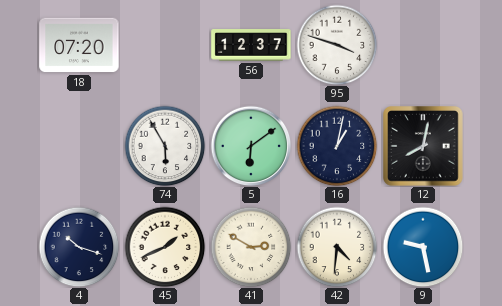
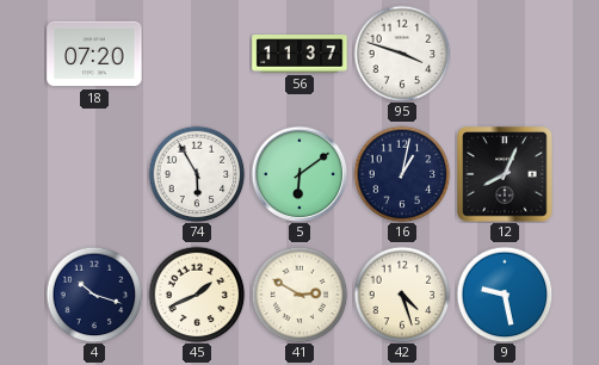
56: 12:37 -> 11:37
12: 8:02 -> 8:04
42: 4:31 -> 4:27
